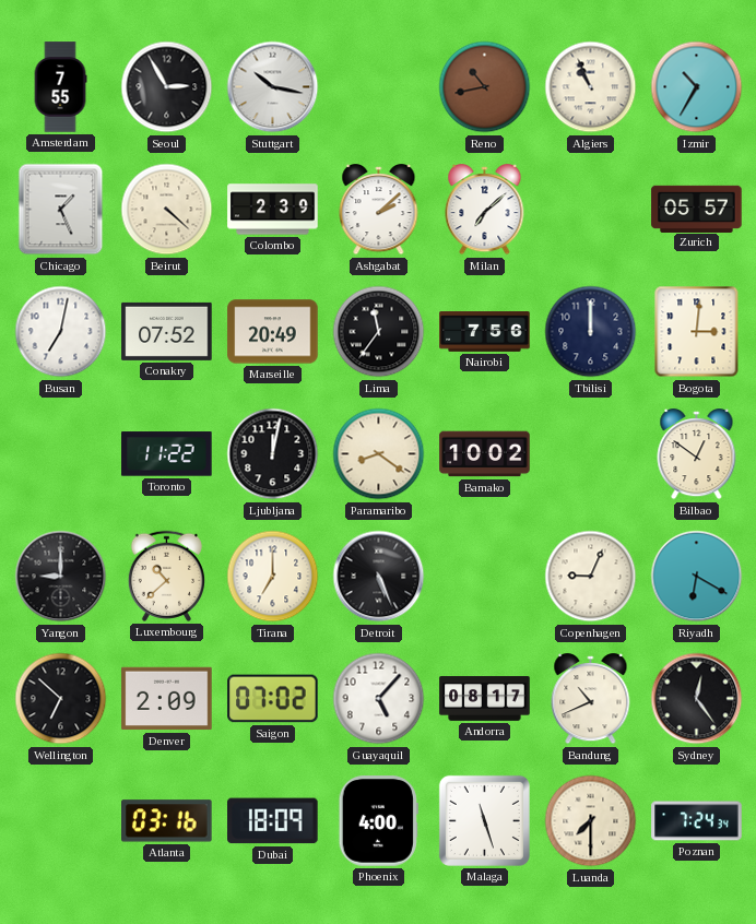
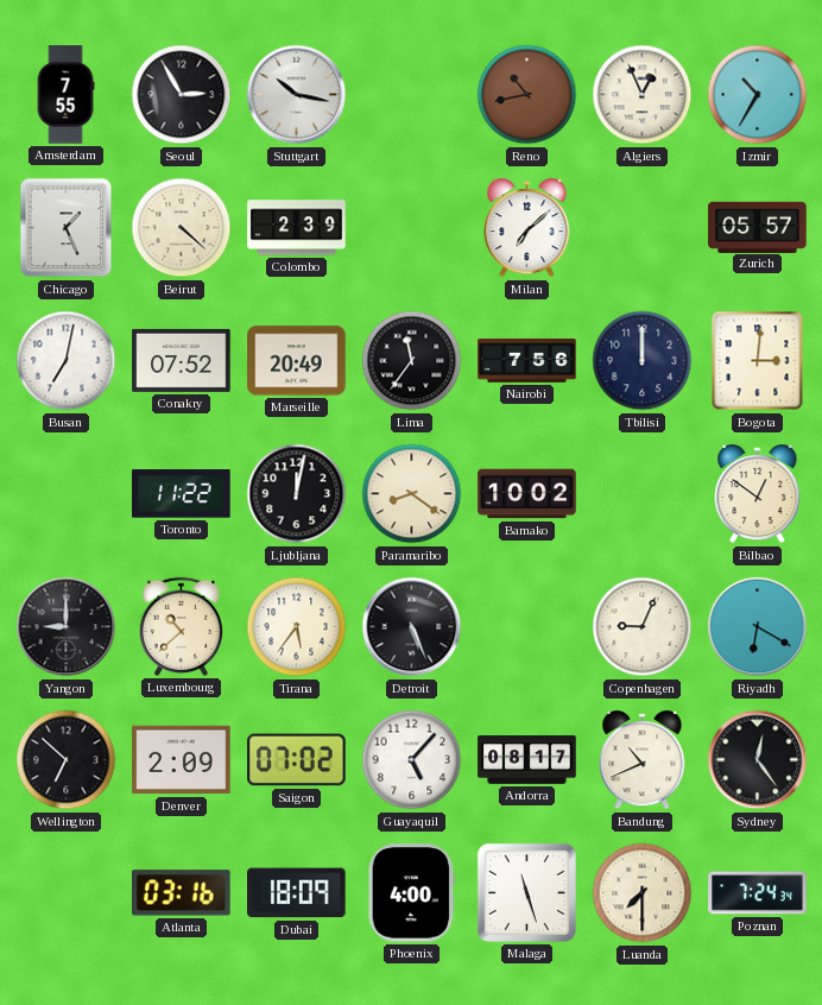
Algiers: 10:56 -> 12:56
Ashgabat: 2:08 -> none
Tirana: 7:00 -> 5:36
